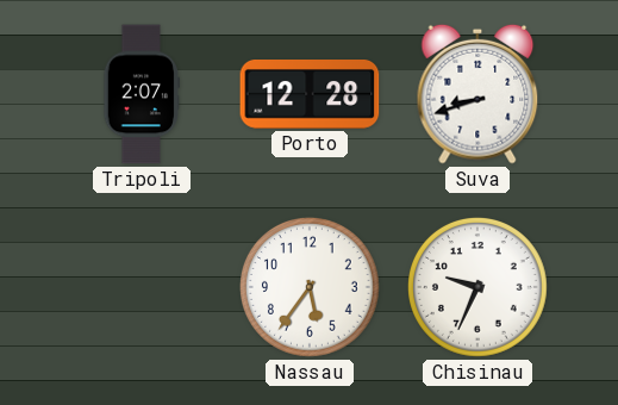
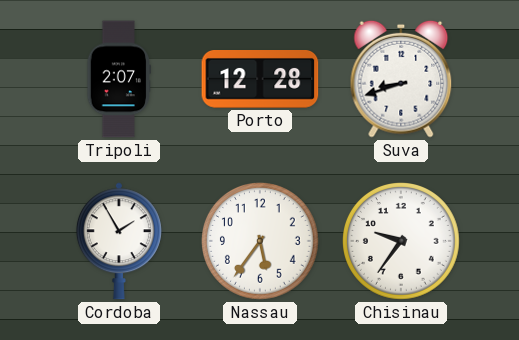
Cordoba: none -> 1:55
Chisinau: 9:34 -> 9:36
